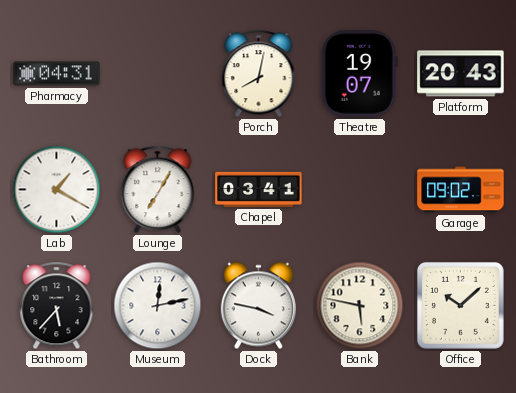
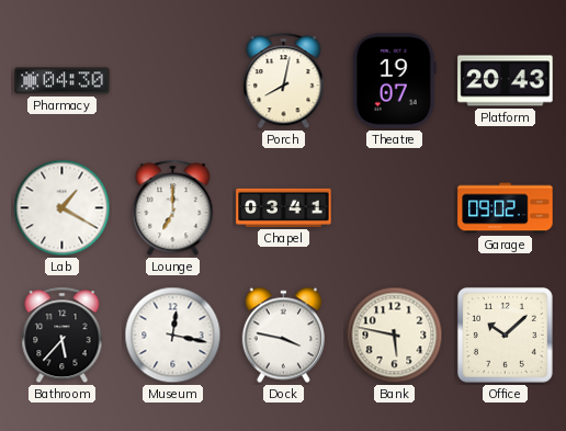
Pharmacy: 04:31 -> 04:30
Lounge: 7:05 -> 7:00
Museum: 12:13 -> 12:17
